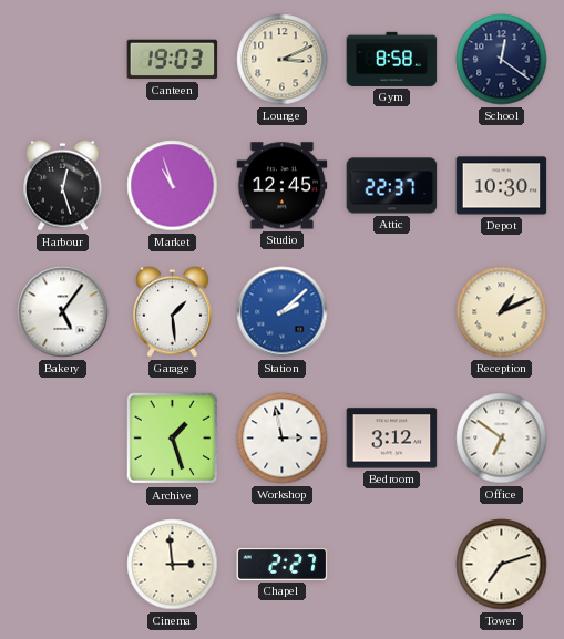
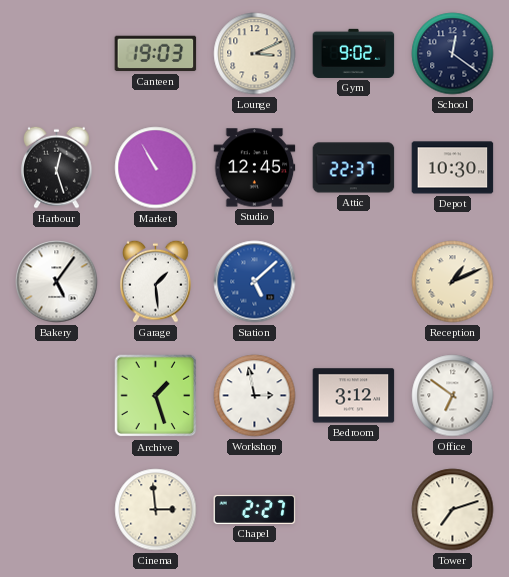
Gym: 8:58 -> 9:02
Market: 10:57 -> 10:55
Station: 2:08 -> 5:08
